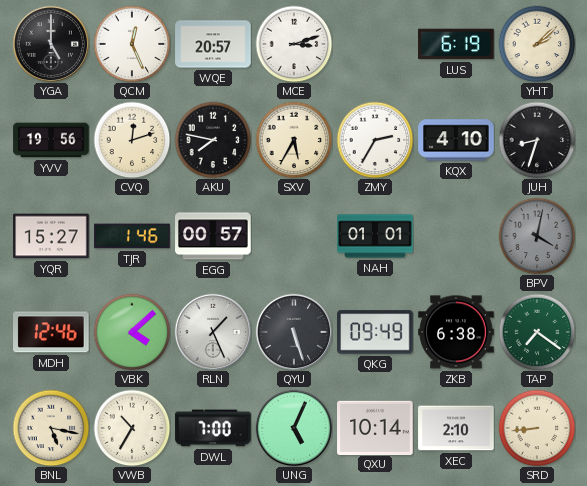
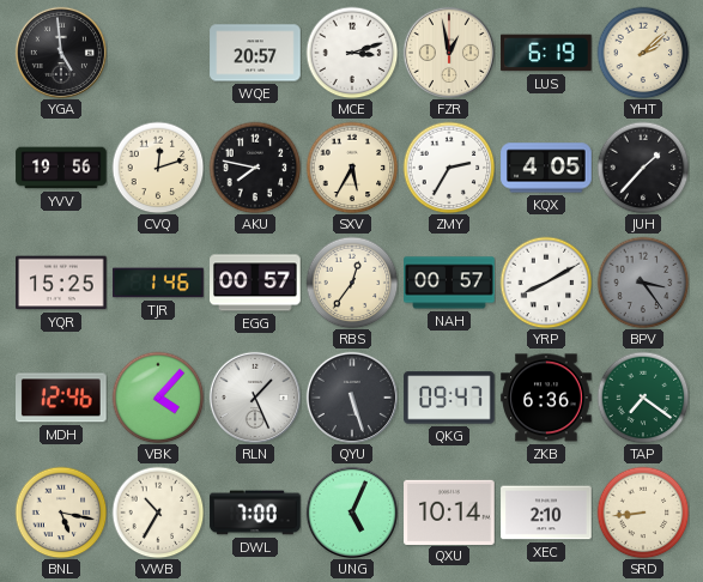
YGA: 5:00 -> 4:59
QCM: 12:26 -> none
FZR: none -> 12:58
KQX: 4:10 -> 4:05
JUH: 8:33 -> 1:37
YQR: 15:27 -> 15:25
RBS: none -> 12:36
NAH: 01:01 -> 00:57
YRP: none -> 8:10
BPV: 4:02 -> 3:24
VBK: 4:08 -> 4:07
QKG: 09:49 -> 09:47
ZKB: 6:38 -> 6:36
